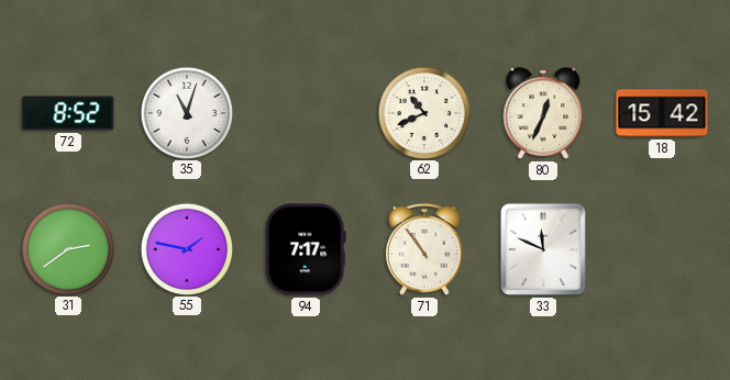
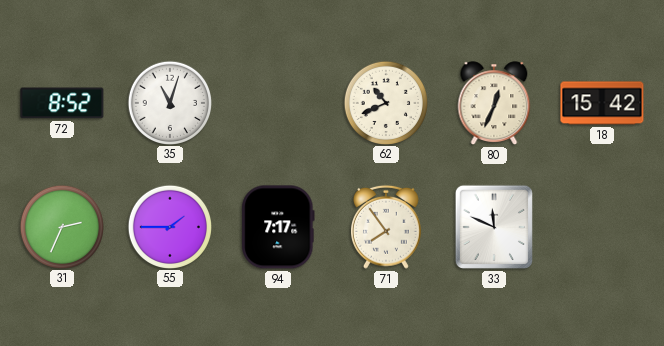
31: 2:39 -> 2:34
55: 1:47 -> 1:45
71: 10:54 -> 7:54
